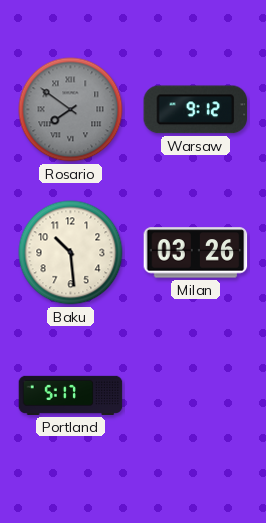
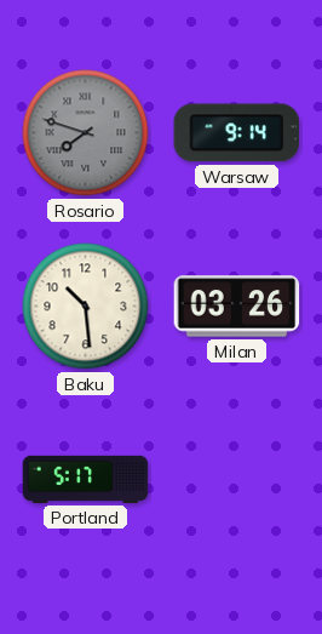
Rosario: 7:51 -> 7:48
Warsaw: 9:12 -> 9:14
